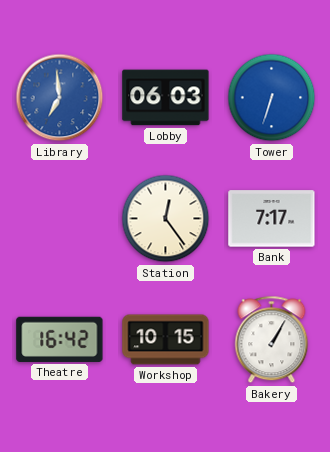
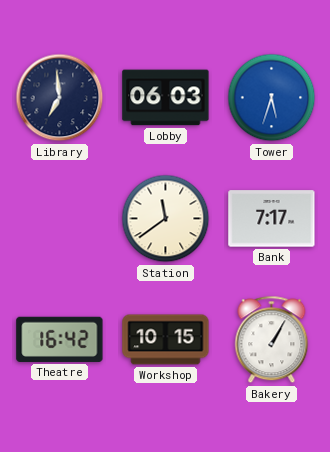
Library dial: blue -> navy
Tower: 6:33 -> 5:33
Station: 12:24 -> 11:39
